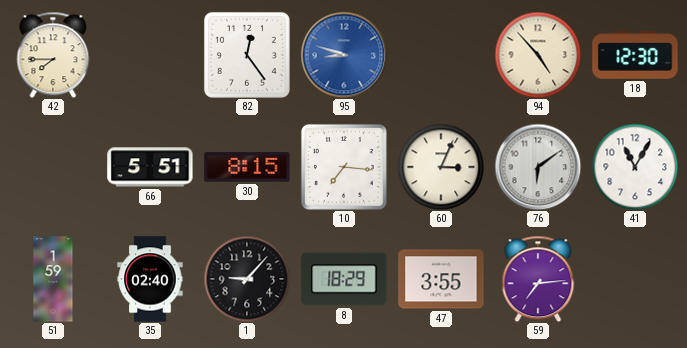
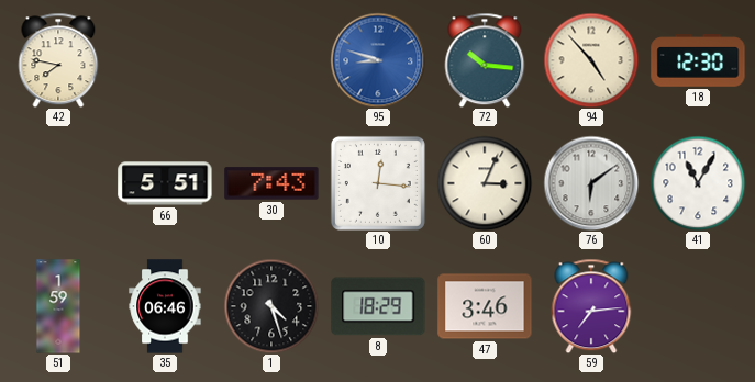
42: 7:45 -> 7:47
82: 12:24 -> none
72: none -> 10:16
30: 8:15 -> 7:43
10: 7:16 -> 12:16
35: 02:40 -> 06:46
1: 9:07 -> 4:27
47: 3:55 -> 3:46
